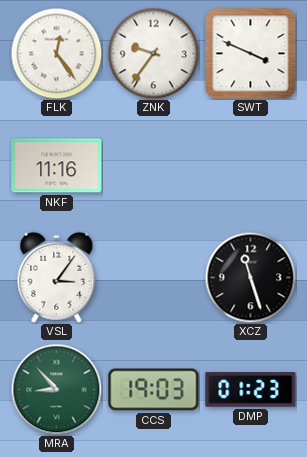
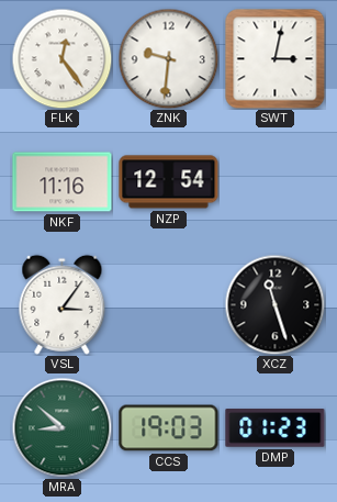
ZNK: 9:36 -> 9:31
SWT: 3:49 -> 3:02
NZP: none -> 12:54
MRA: 8:53 -> 8:52
